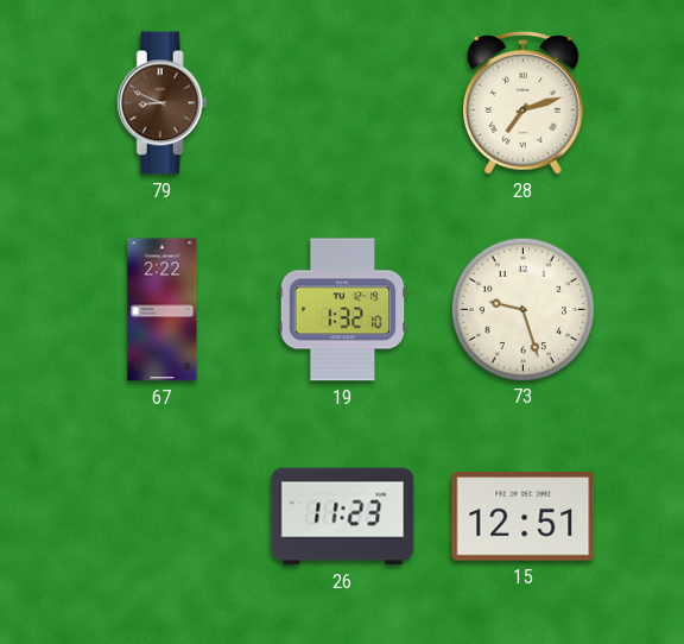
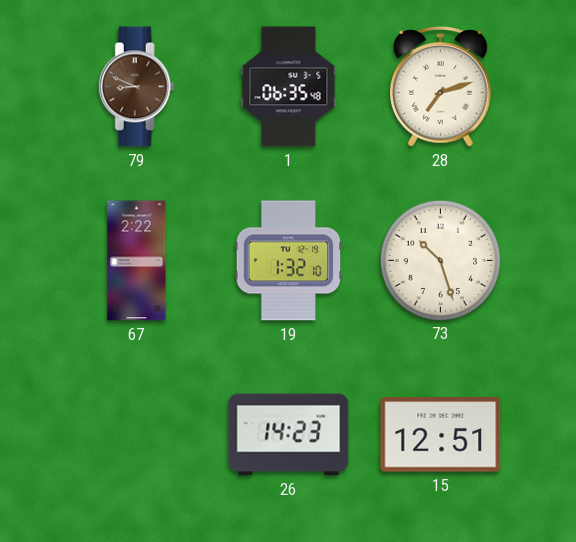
1: none -> 06:35
73: 9:27 -> 10:27
26: 11:23 -> 14:23
